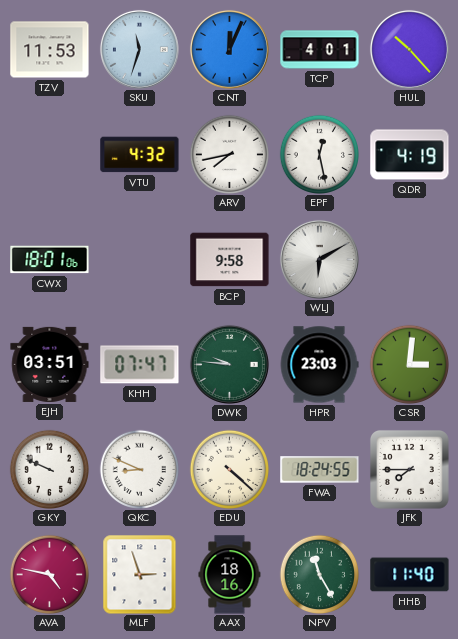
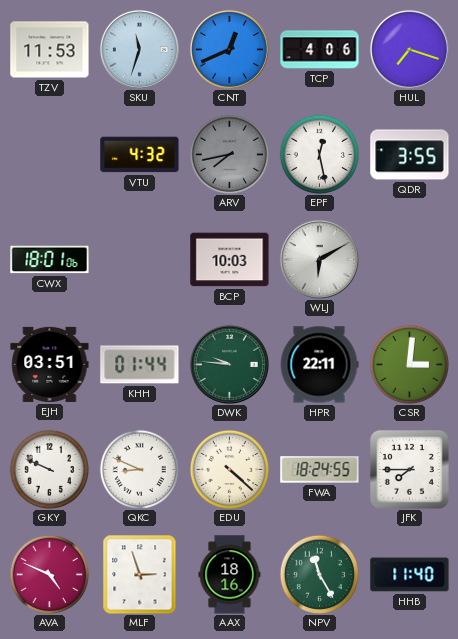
CNT: 12:04 -> 12:41
TCP: 4:01 -> 4:06
HUL: 10:23 -> 7:18
ARV dial: white -> grey
QDR: 4:19 -> 3:55
BCP: 9:58 -> 10:03
KHH: 07:47 -> 01:44
HPR: 23:03 -> 22:11
AVA: 4:47 -> 4:49
